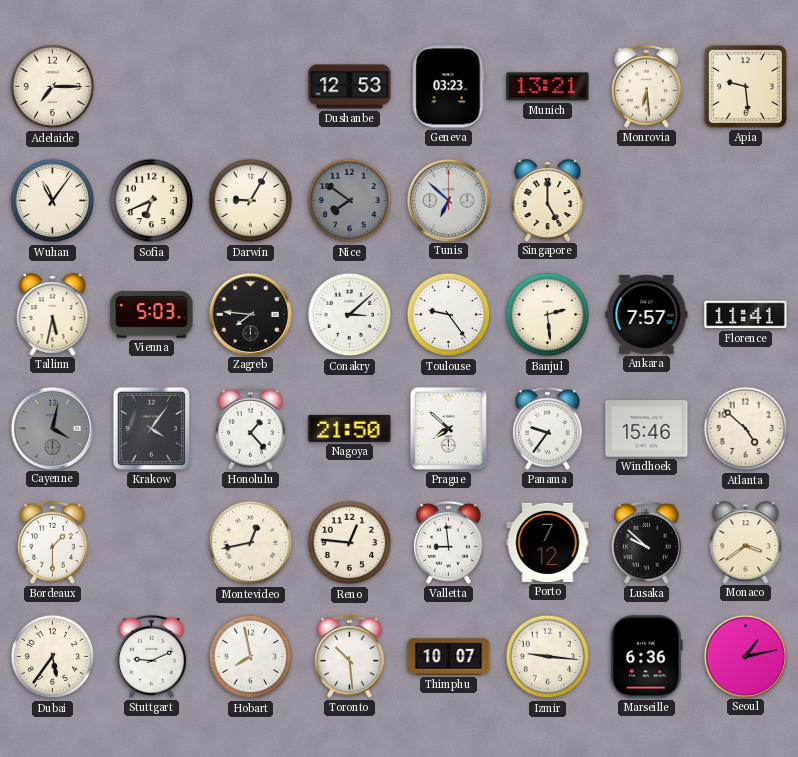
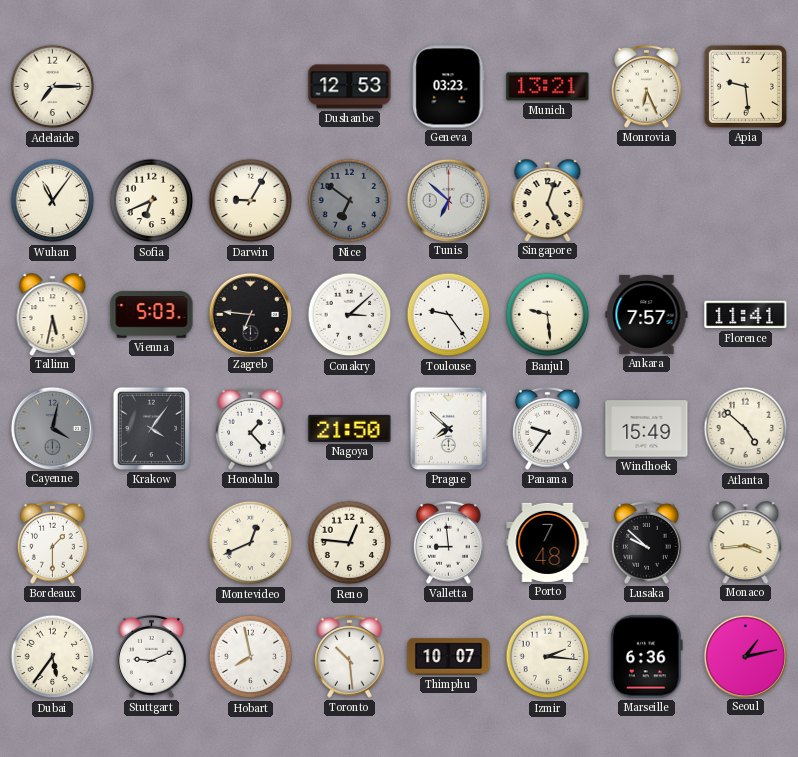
Monrovia: 6:29 -> 6:26
Nice: 7:51 -> 6:51
Singapore: 5:00 -> 5:03
Zagreb: 7:46 -> 6:46
Banjul: 2:29 -> 9:29
Windhoek: 15:46 -> 15:49
Montevideo: 12:43 -> 12:41
Porto: 7:12 -> 7:48
Monaco: 3:39 -> 3:44
Izmir: 9:16 -> 2:16
